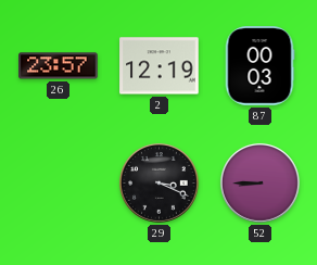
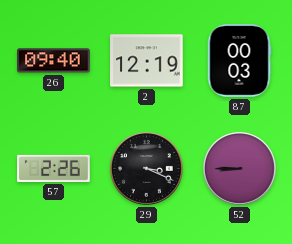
26: 23:57 -> 09:40
57: none -> 2:26
